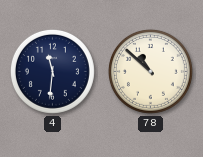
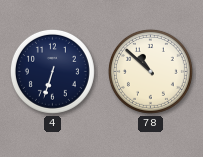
4: 11:31 -> 6:33
